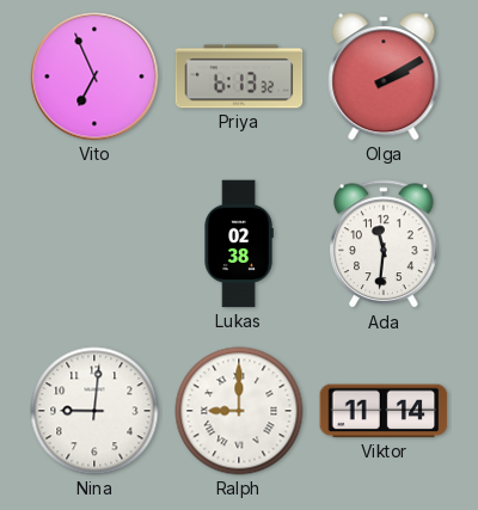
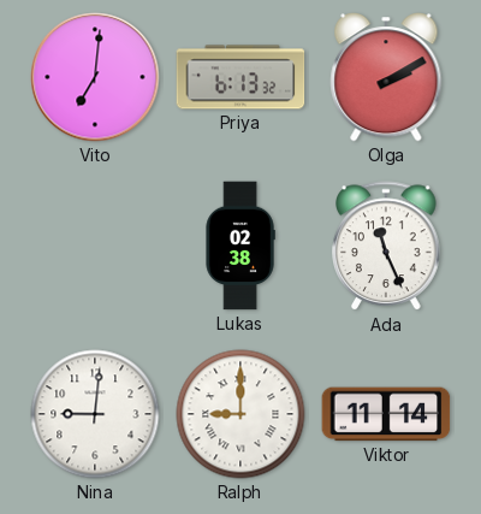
Vito: 6:56 -> 7:01
Ada: 11:31 -> 11:26
